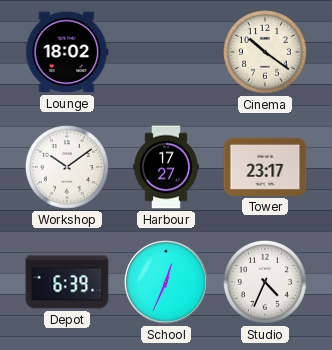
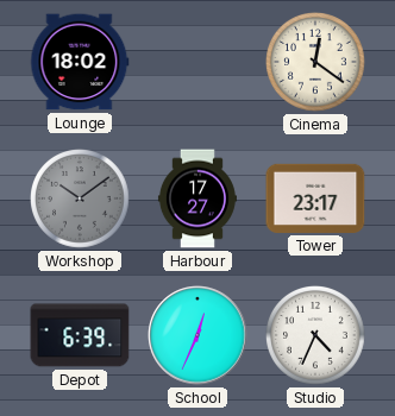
Cinema: 10:21 -> 12:21
Workshop dial: white -> grey
